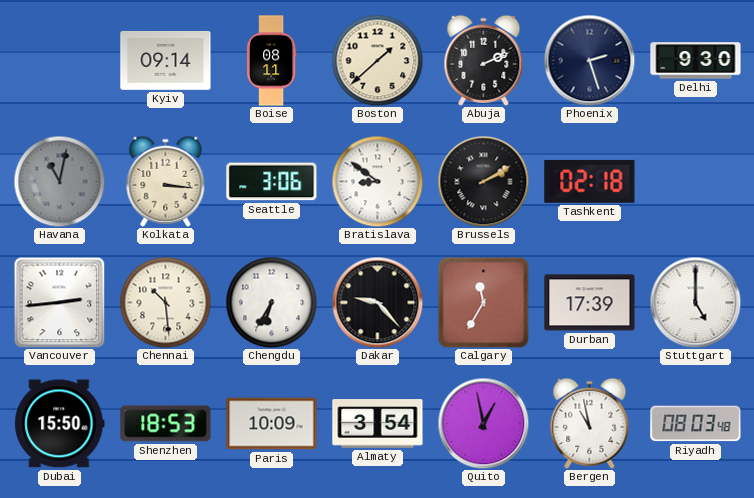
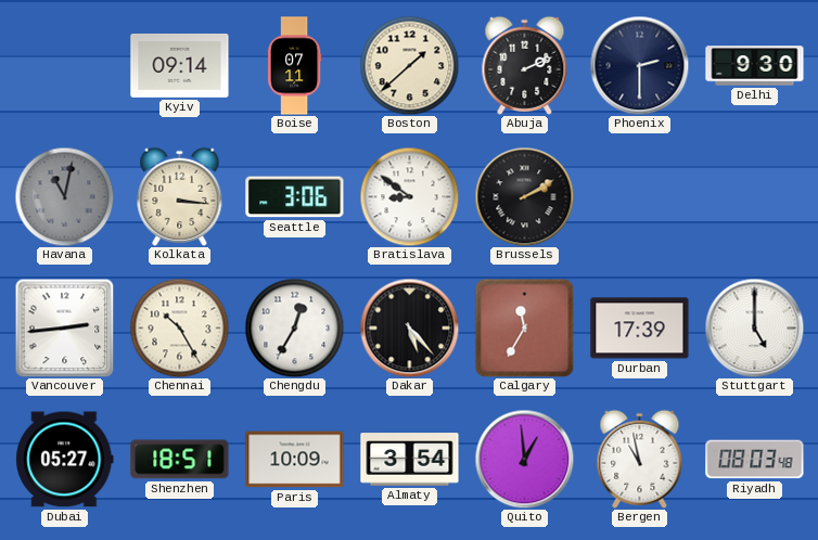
Boise: 08:11 -> 07:11
Phoenix: 2:27 -> 2:30
Tashkent: 02:18 -> none
Chennai: 10:29 -> 10:25
Chengdu: 6:35 -> 12:35
Dakar: 9:23 -> 5:23
Dubai: 15:50 -> 05:27
Shenzhen: 18:53 -> 18:51
Quito: 12:58 -> 12:59
